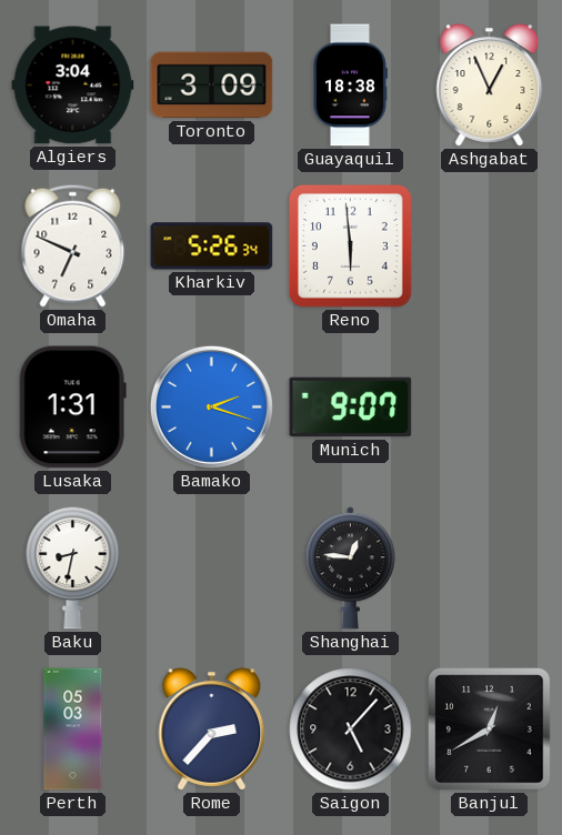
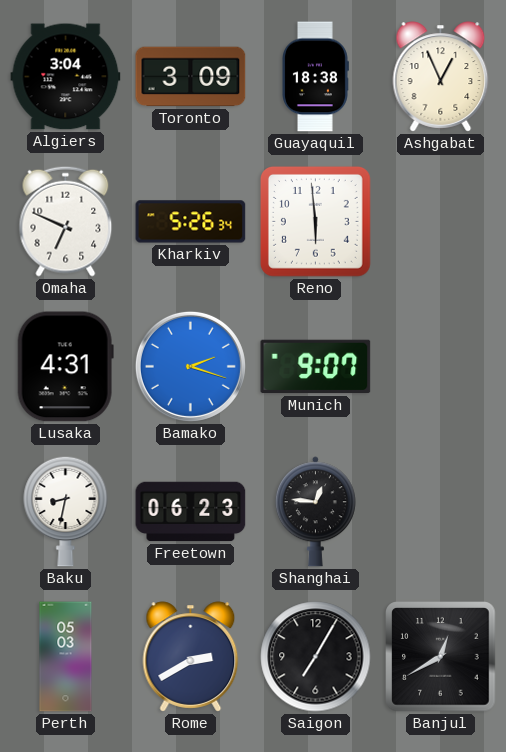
Lusaka: 1:31 -> 4:31
Freetown: none -> 06:23
Rome: 2:37 -> 2:40
Saigon: 5:07 -> 7:05
